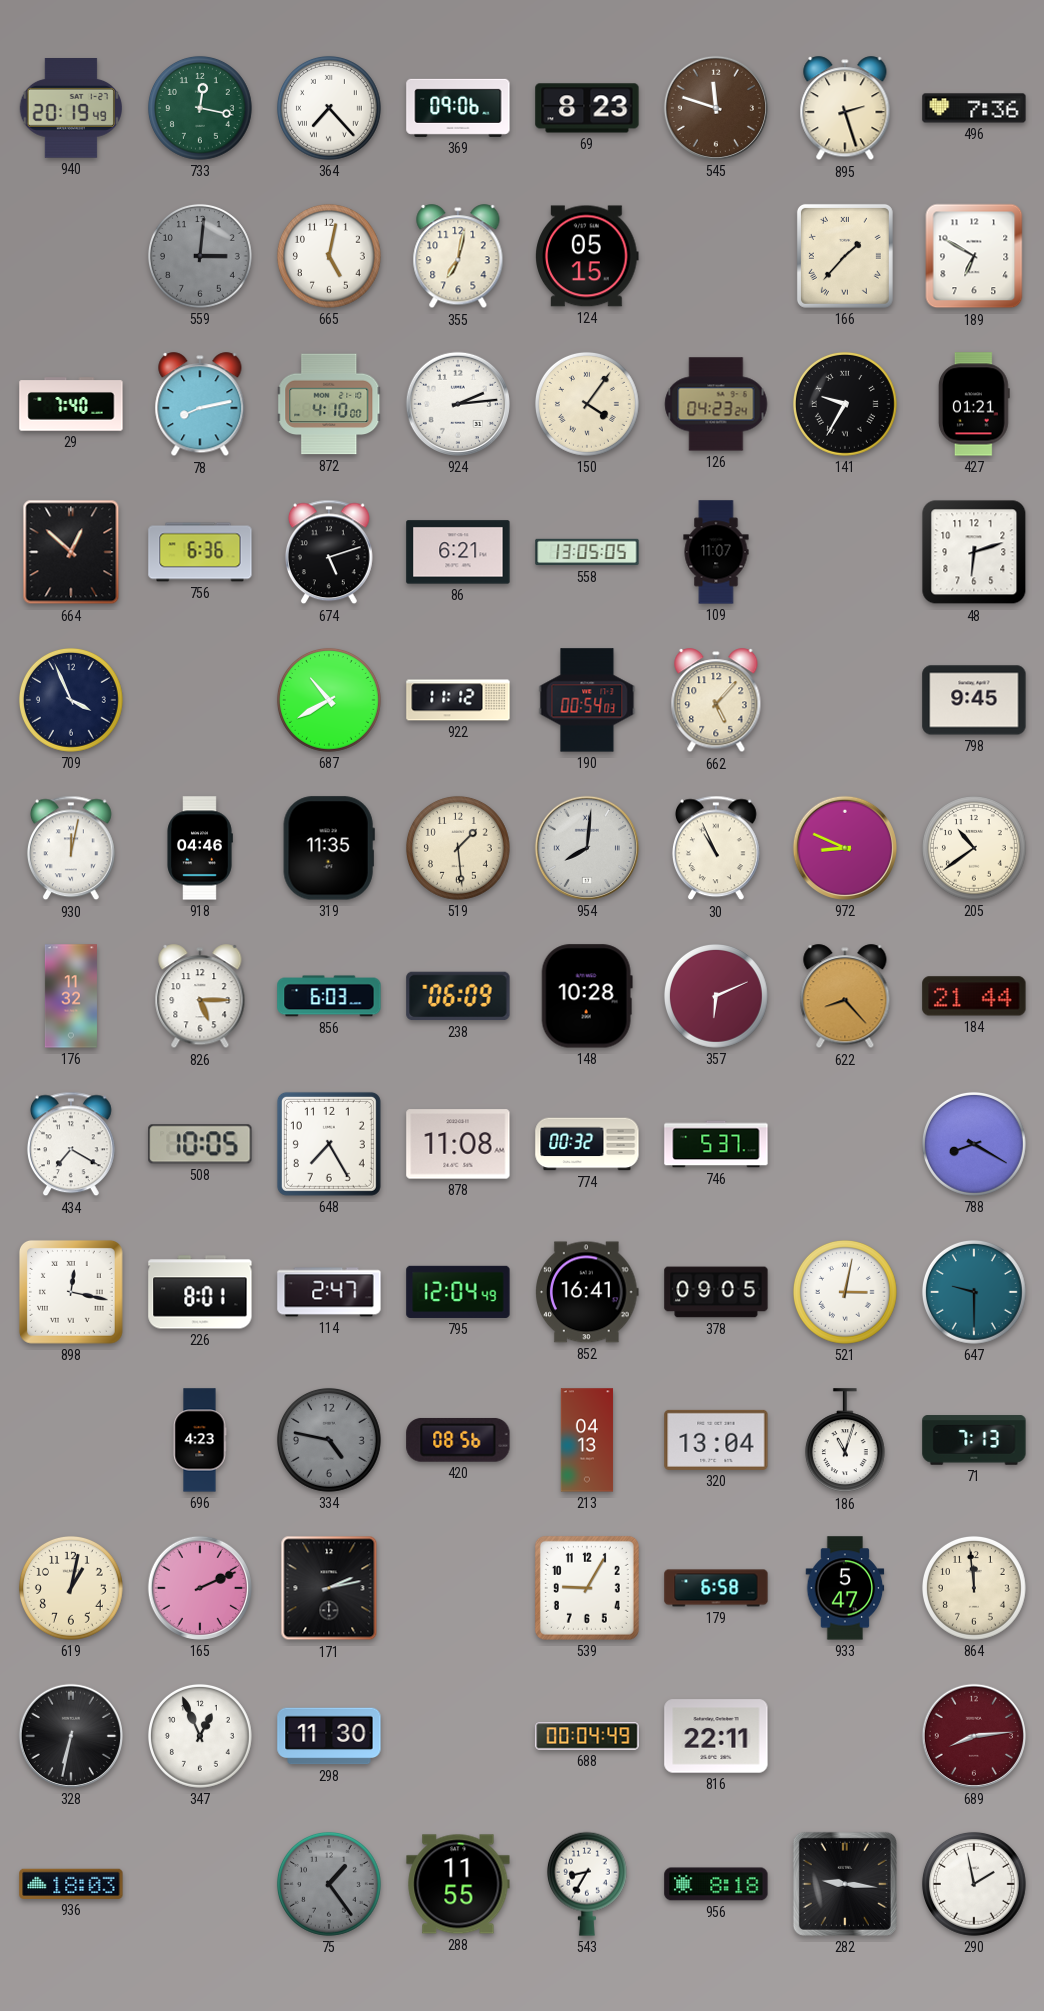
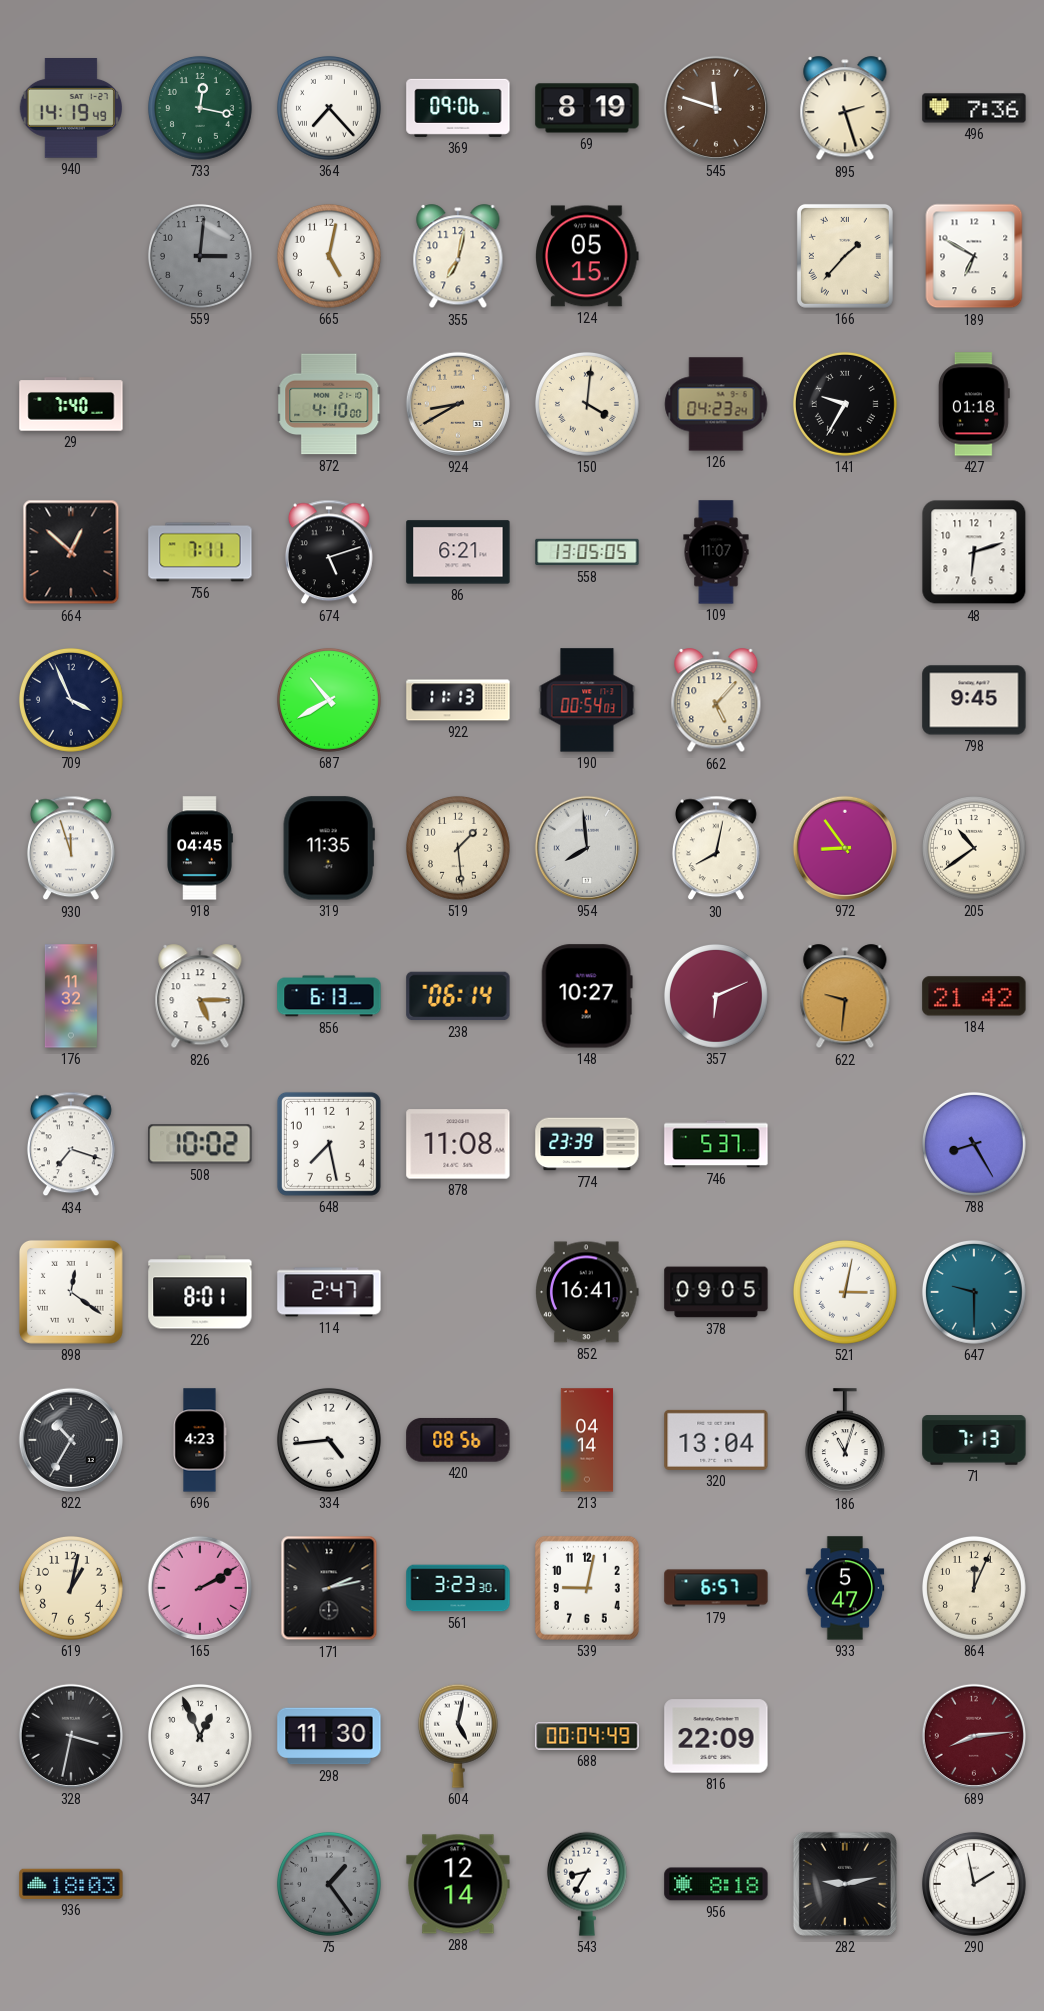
940: 20:19 -> 14:19
69: 8:23 -> 8:19
78: 8:13 -> none
924: 2:14 -> 8:40
924 dial: white -> champagne
150: 4:06 -> 4:01
427: 01:21 -> 01:18
756: 6:36 -> 7:11
922: 11:12 -> 11:13
930: 12:02 -> 11:57
918: 04:46 -> 04:45
954: 8:01 -> 7:59
30: 10:56 -> 8:02
972: 8:49 -> 8:54
856: 6:03 -> 6:13
238: 06:09 -> 06:14
148: 10:28 -> 10:27
622: 8:23 -> 9:31
184: 21:44 -> 21:42
434: 7:20 -> 7:18
508: 10:05 -> 10:02
648: 7:25 -> 7:28
774: 00:32 -> 23:39
788: 8:20 -> 8:25
898: 12:17 -> 12:21
795: 12:04 -> none
822: none -> 10:35
334: 4:47 -> 4:44
334 dial: grey -> white
213: 04:13 -> 04:14
165: 2:11 -> 2:10
561: none -> 3:23
539: 9:05 -> 9:02
179: 6:58 -> 6:57
864: 11:59 -> 12:04
328: 6:32 -> 3:32
604: none -> 5:02
816: 22:11 -> 22:09
288: 11:55 -> 12:14
282: 9:16 -> 9:13
